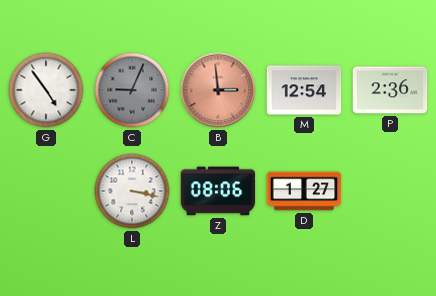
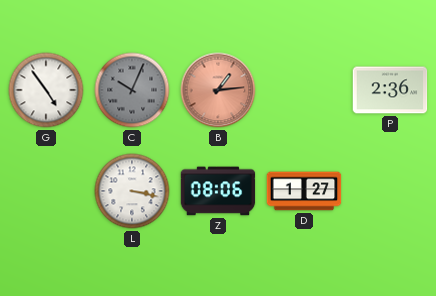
C: 9:04 -> 10:04
B: 2:59 -> 1:14
M: 12:54 -> none
